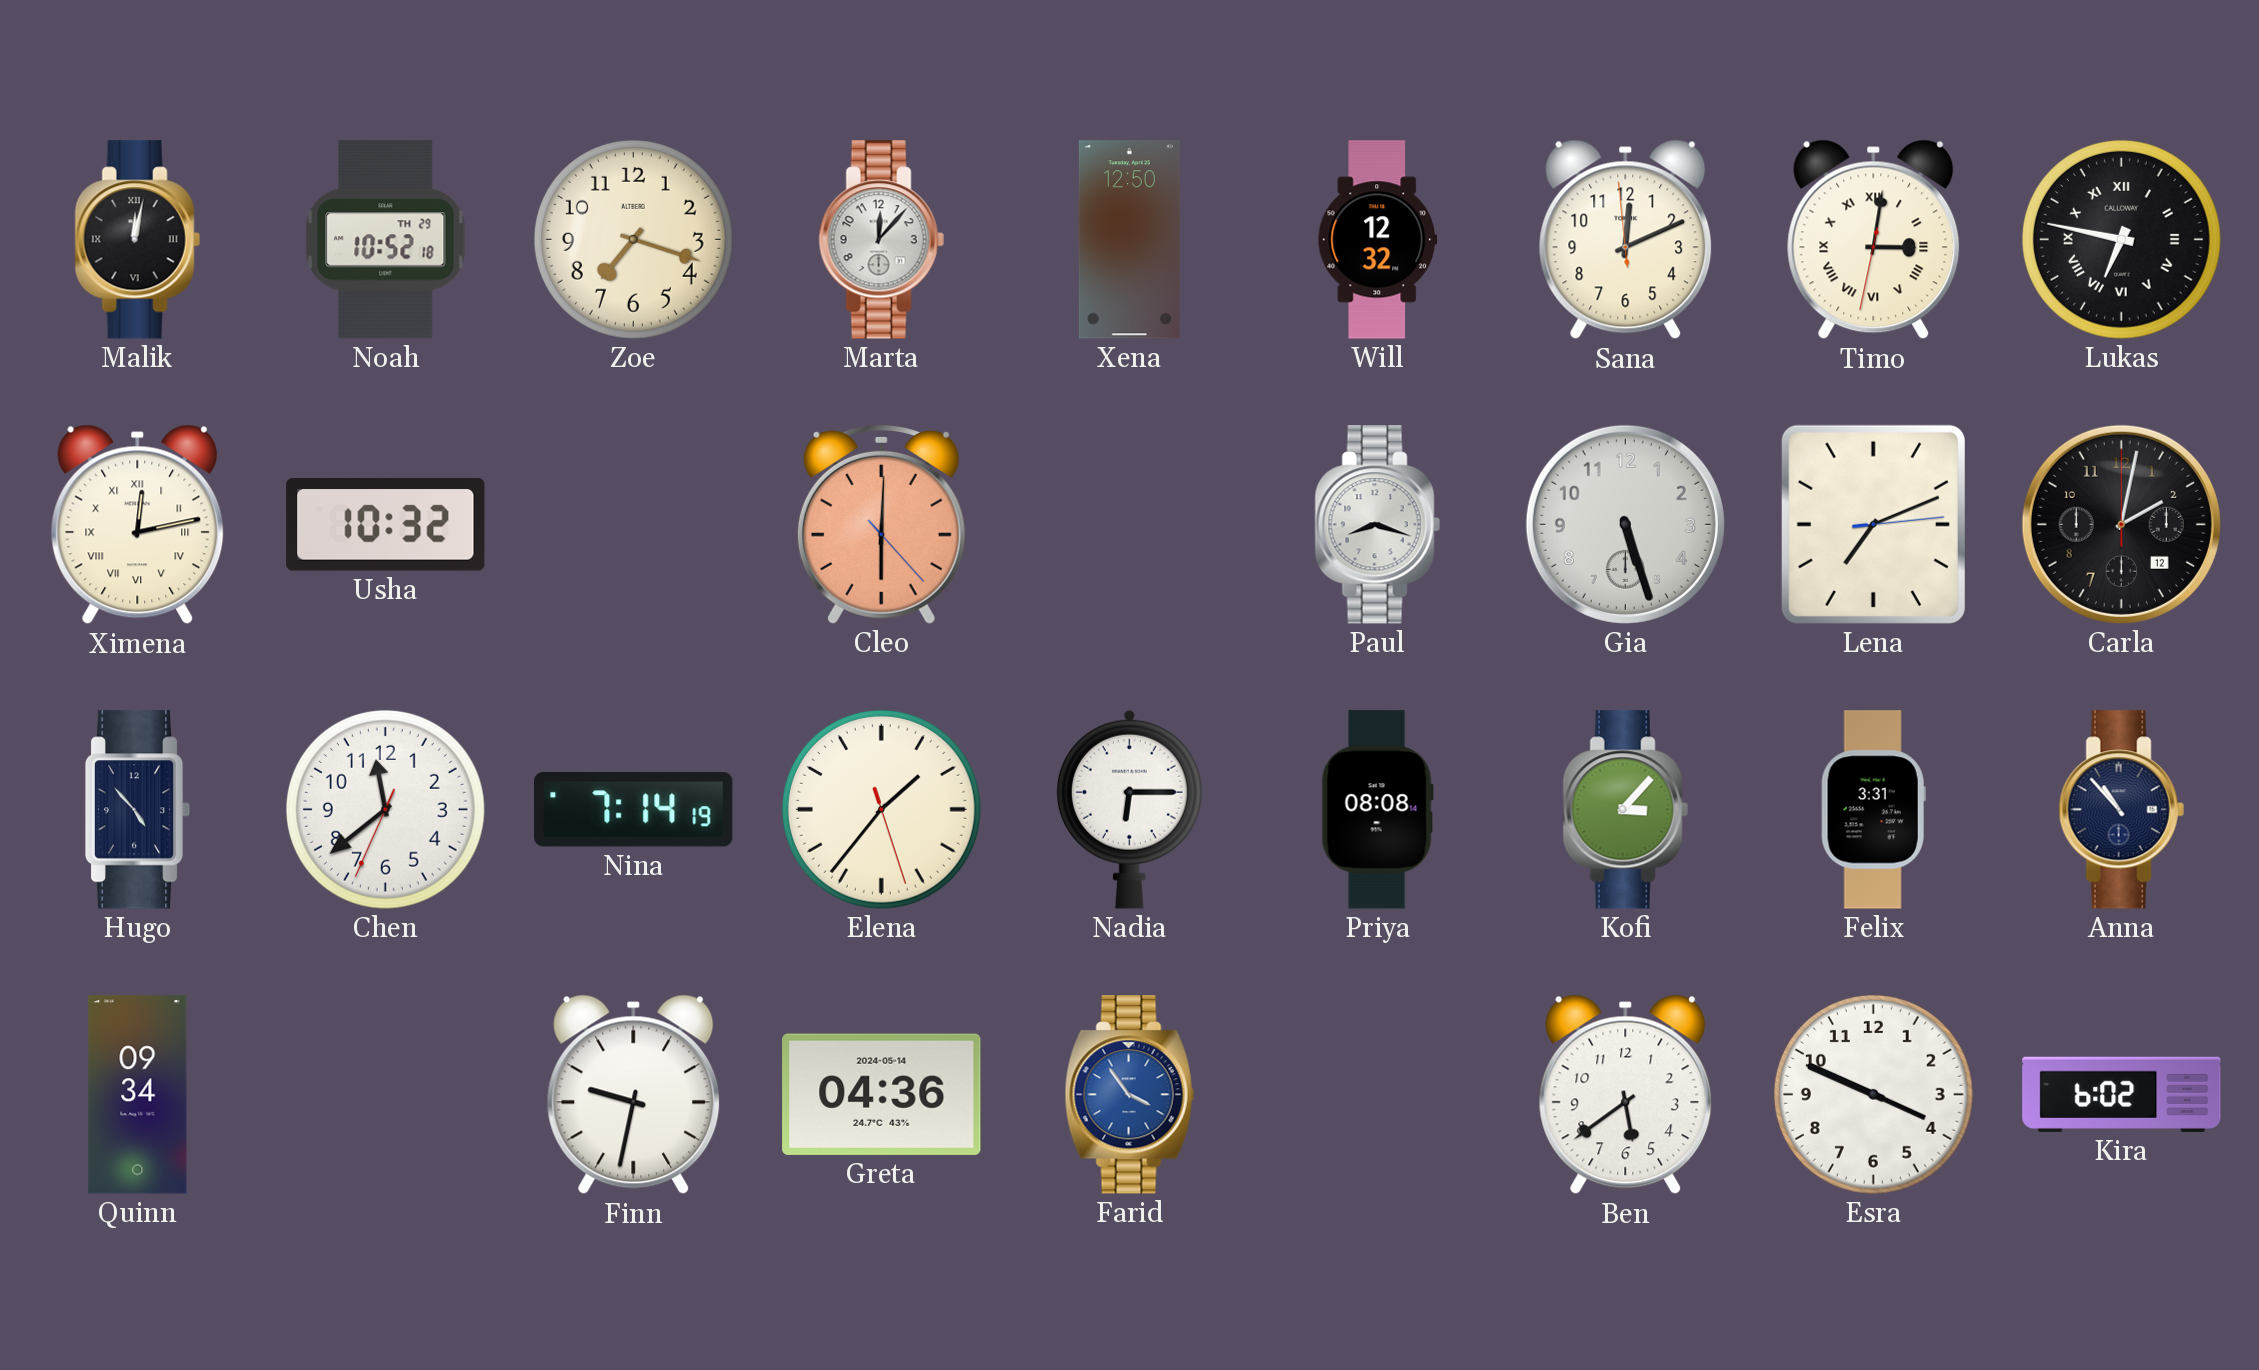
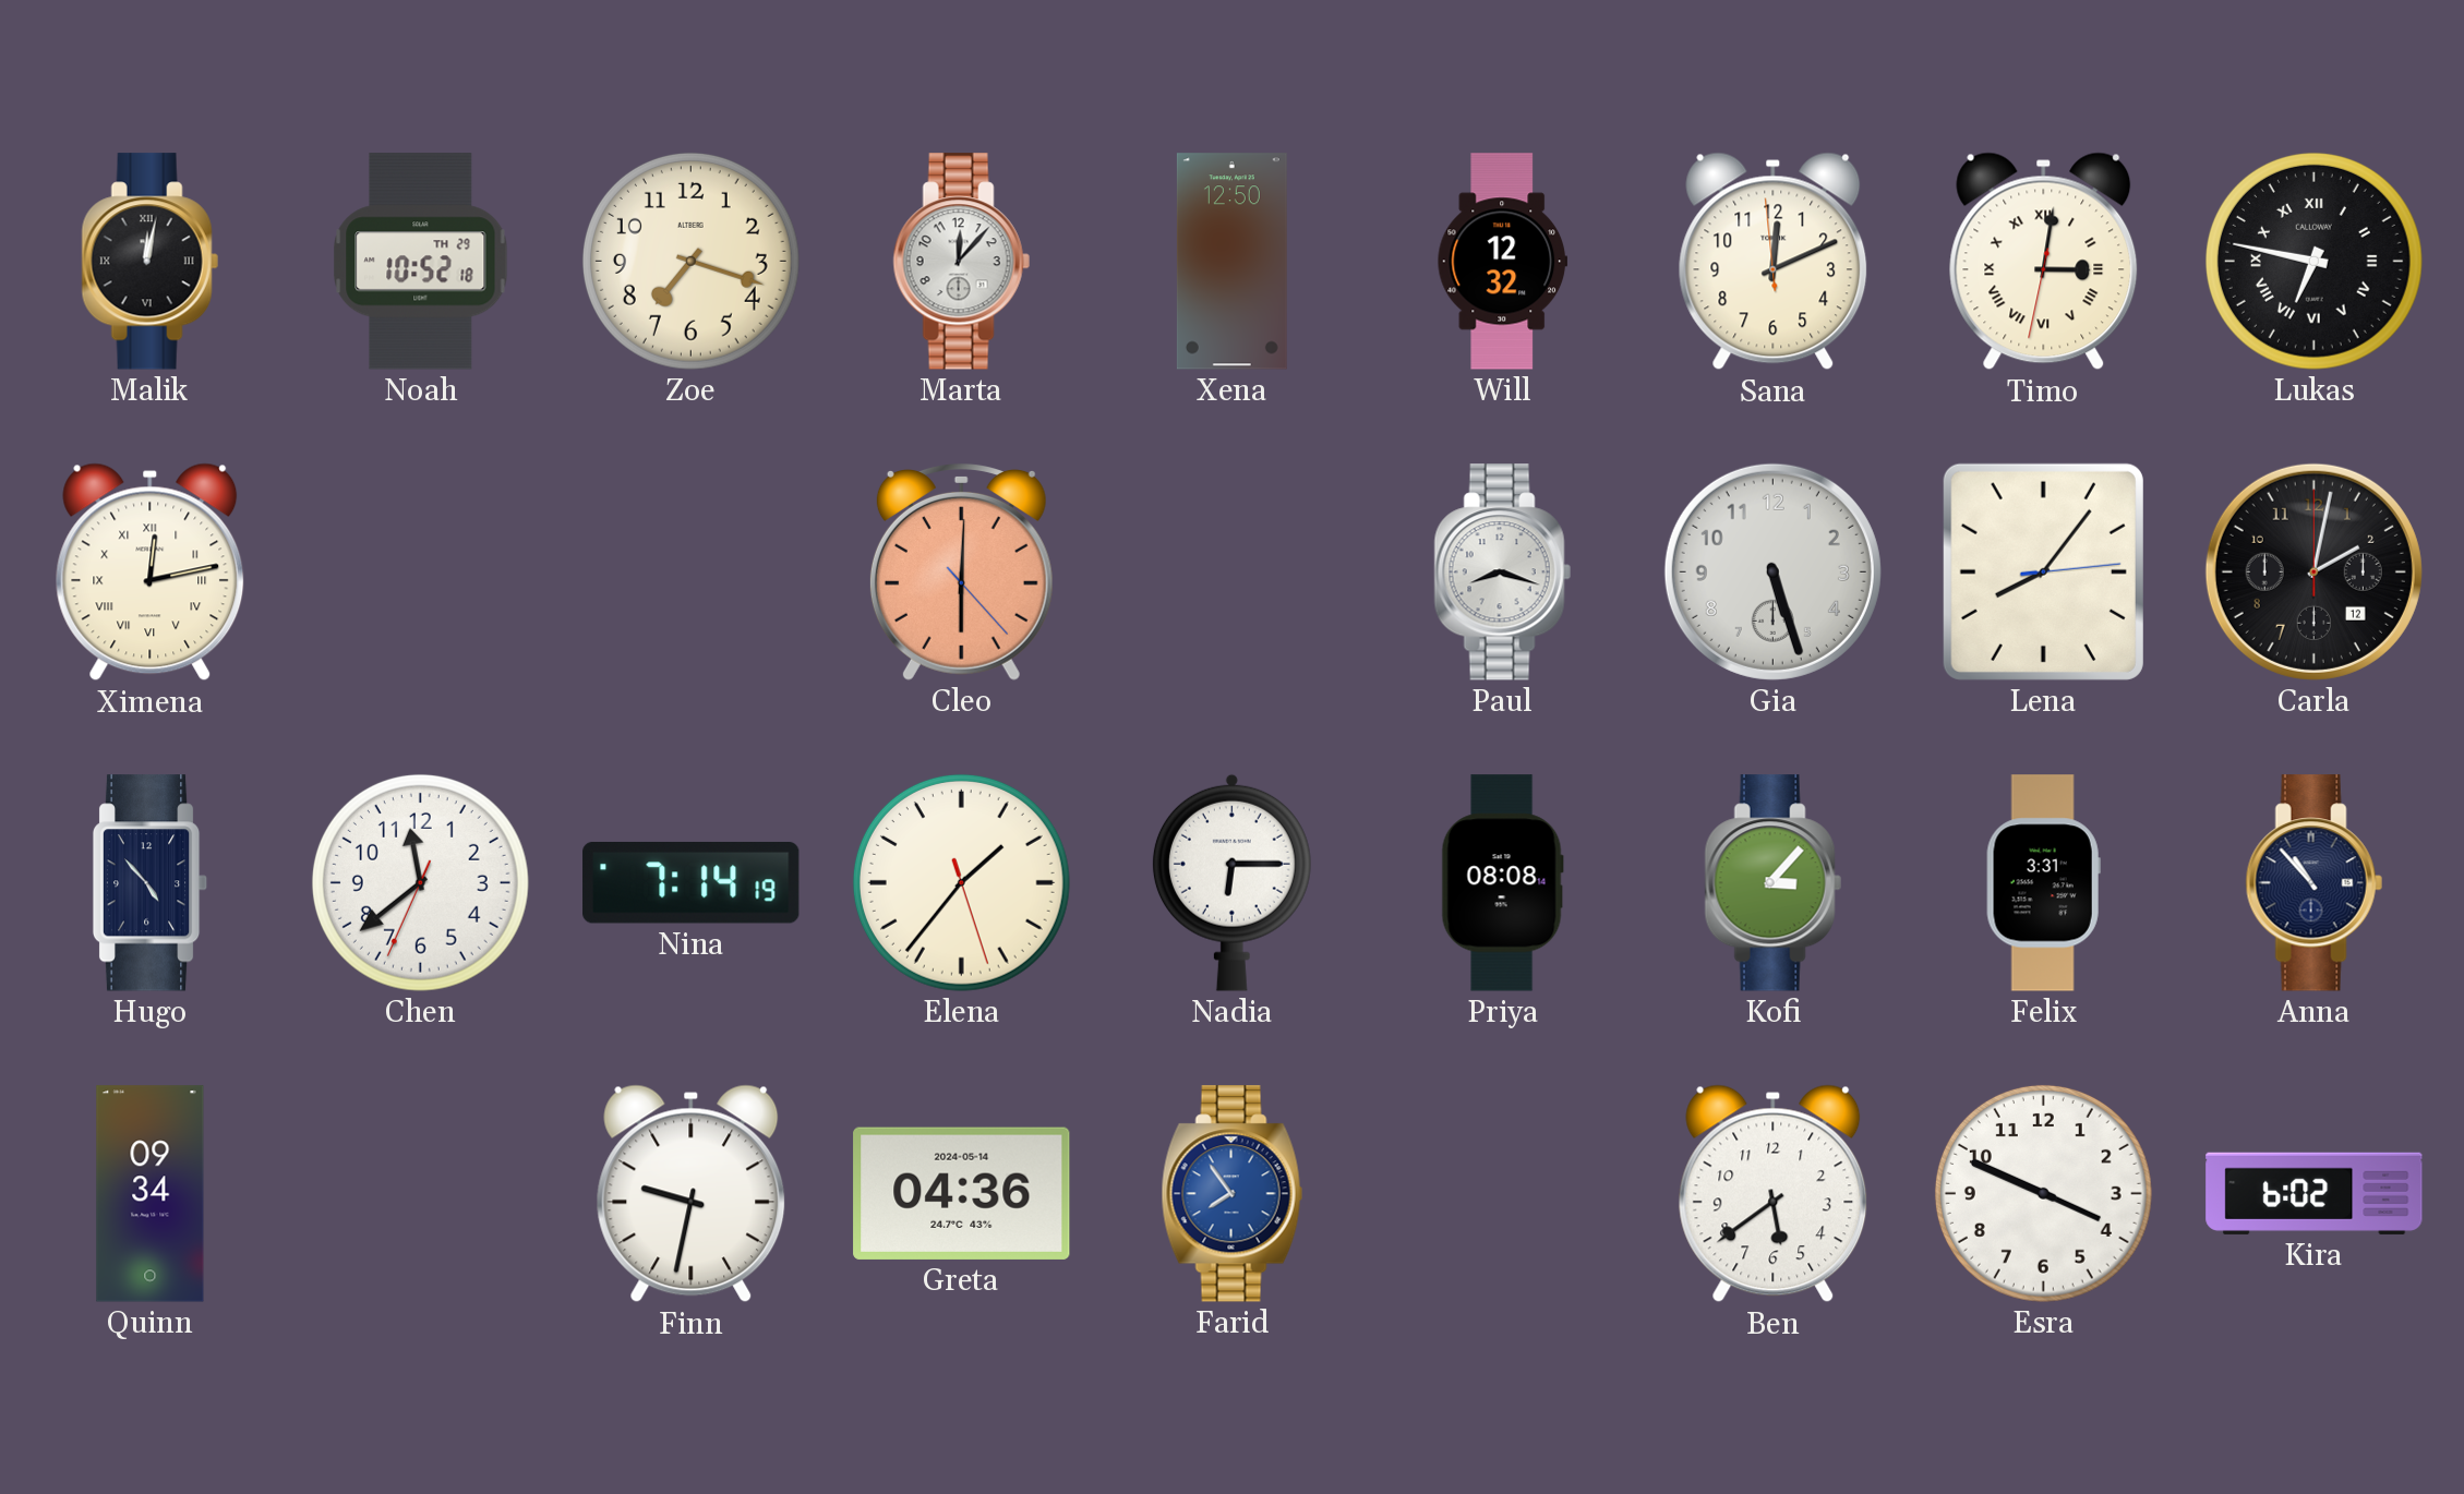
Usha: 10:32 -> none
Lena: 7:11 -> 8:06
Farid: 3:54 -> 7:54
